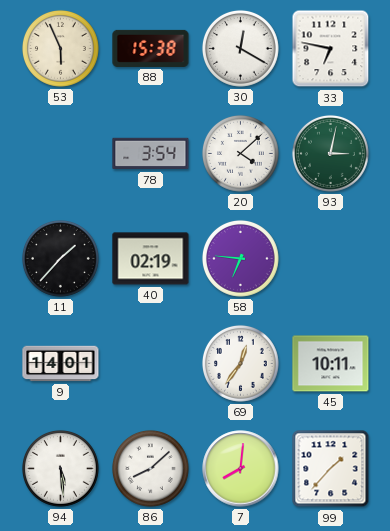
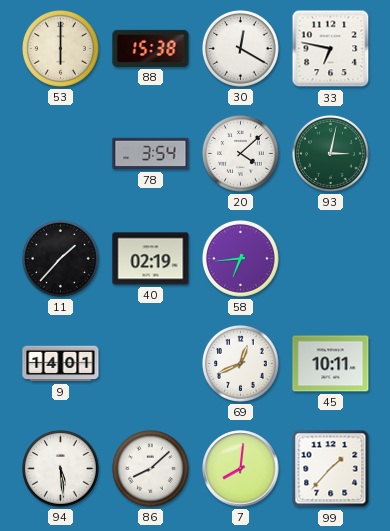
53: 5:56 -> 6:00
58: 6:46 -> 6:44
69: 12:36 -> 12:41
